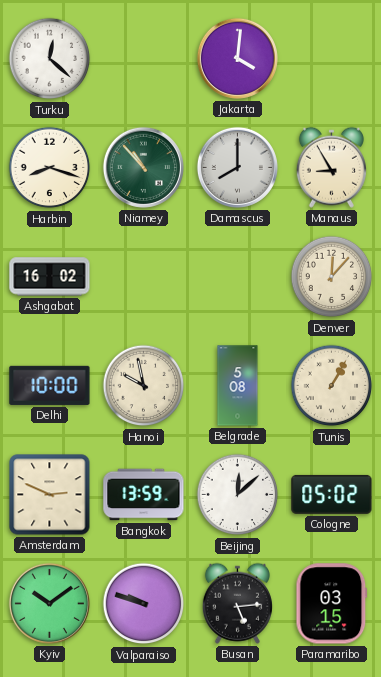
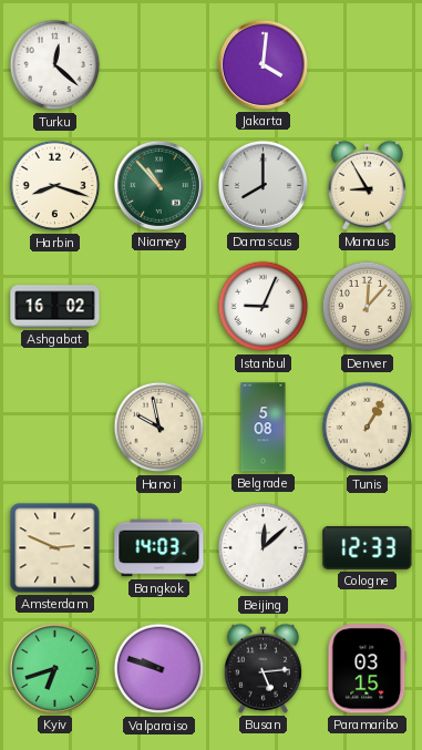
Istanbul: none -> 9:04
Delhi: 10:00 -> none
Bangkok: 13:59 -> 14:03
Cologne: 05:02 -> 12:33
Kyiv: 10:09 -> 6:42
